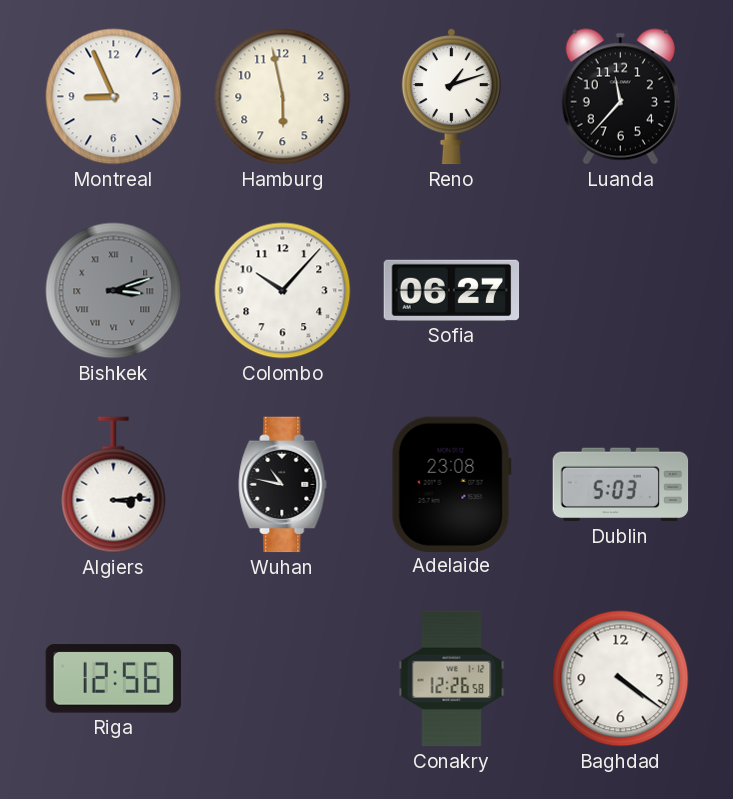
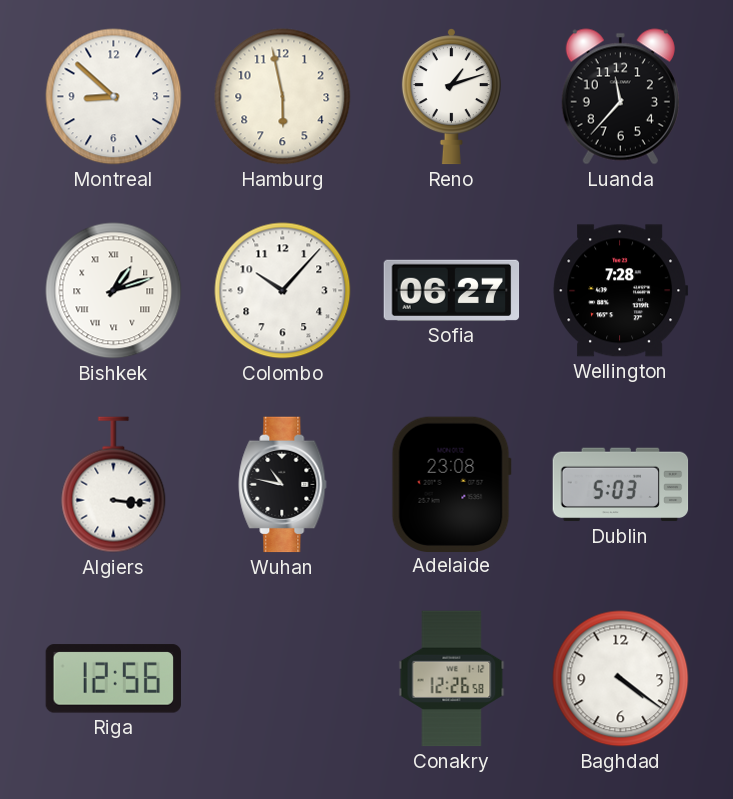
Montreal: 8:56 -> 8:52
Bishkek: 3:12 -> 1:12
Bishkek dial: grey -> white
Wellington: none -> 7:28
Algiers: 3:14 -> 3:16
